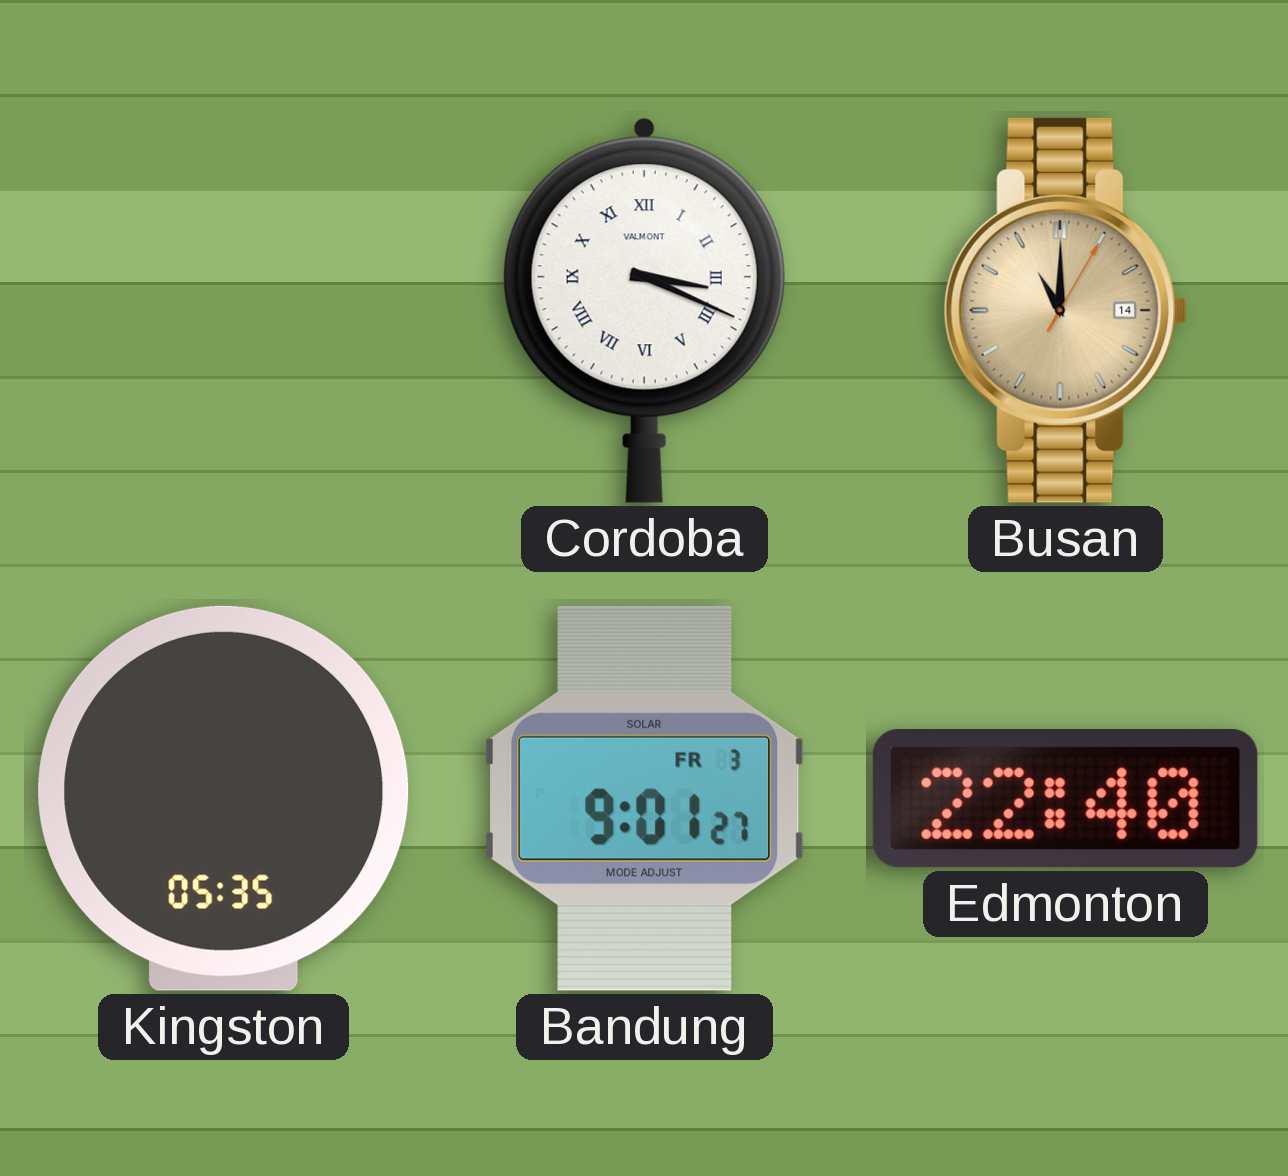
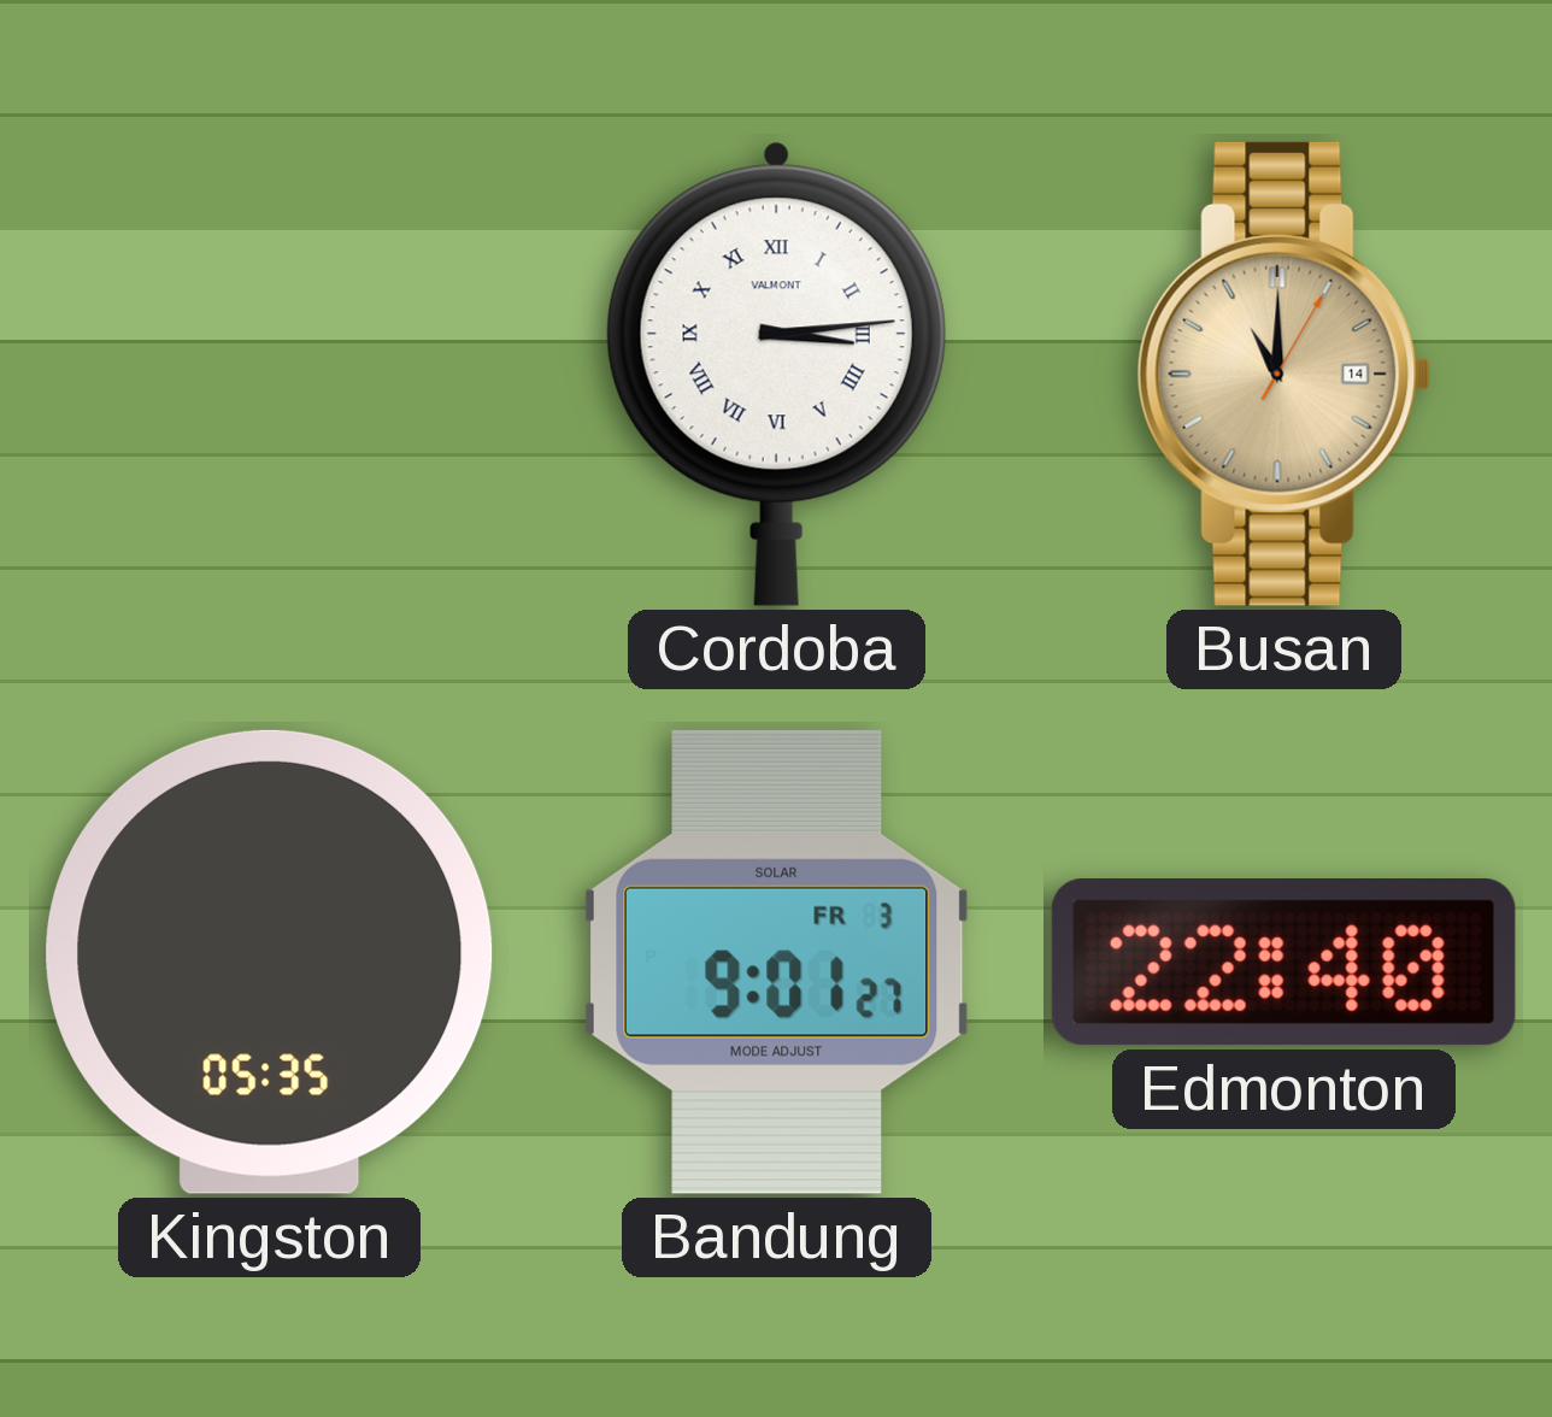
Cordoba: 3:19 -> 3:14
